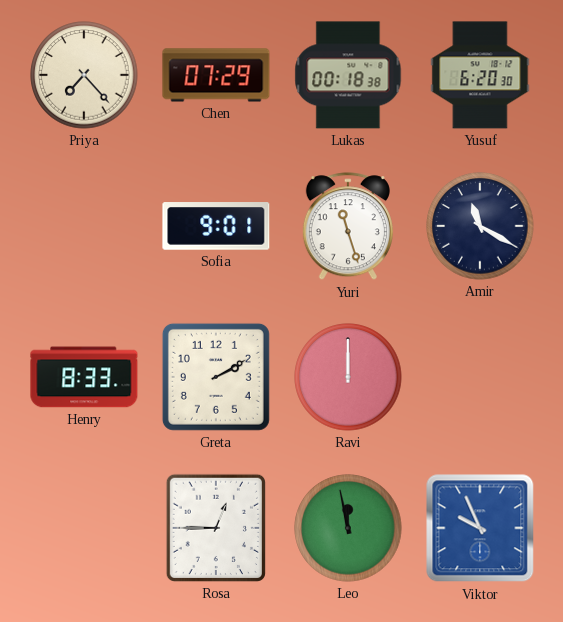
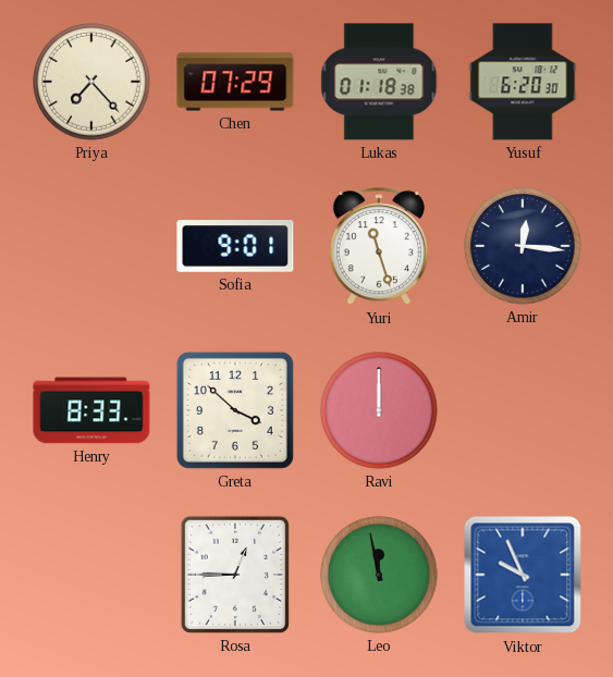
Lukas: 00:18 -> 01:18
Amir: 11:20 -> 12:16
Greta: 2:10 -> 3:52
